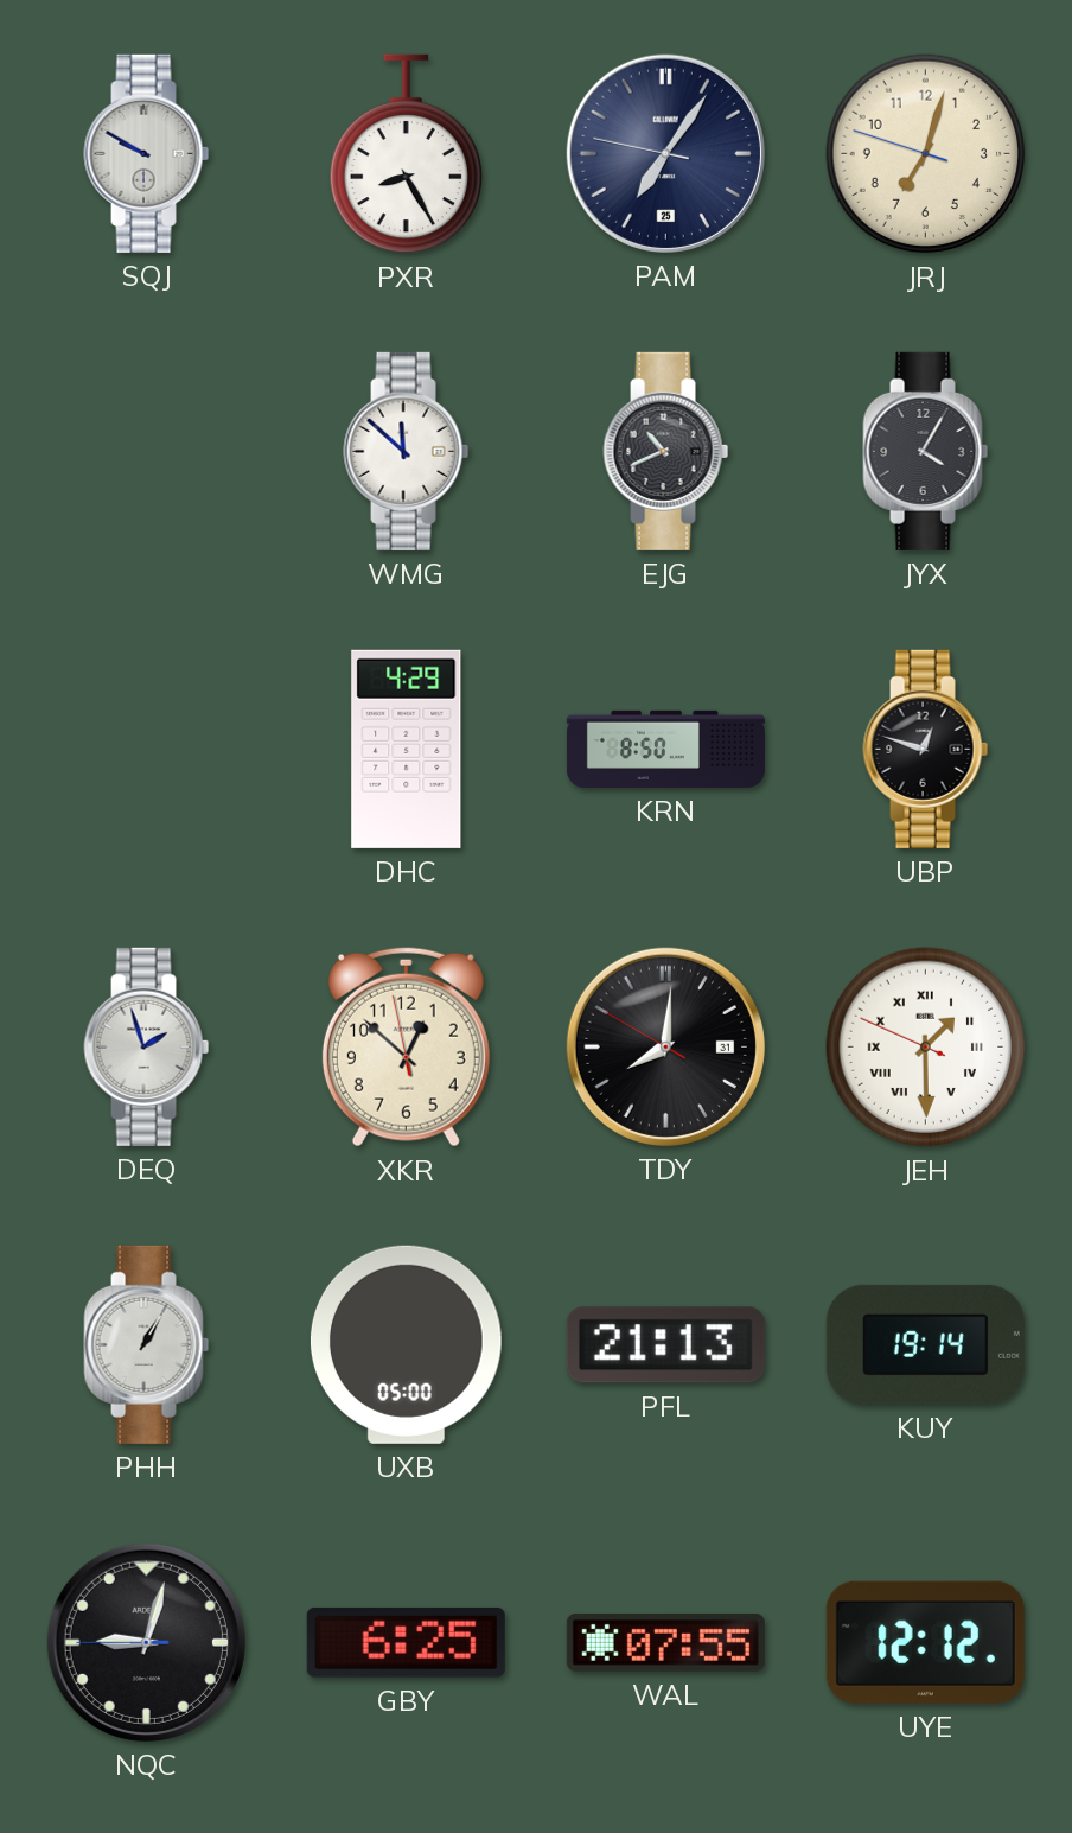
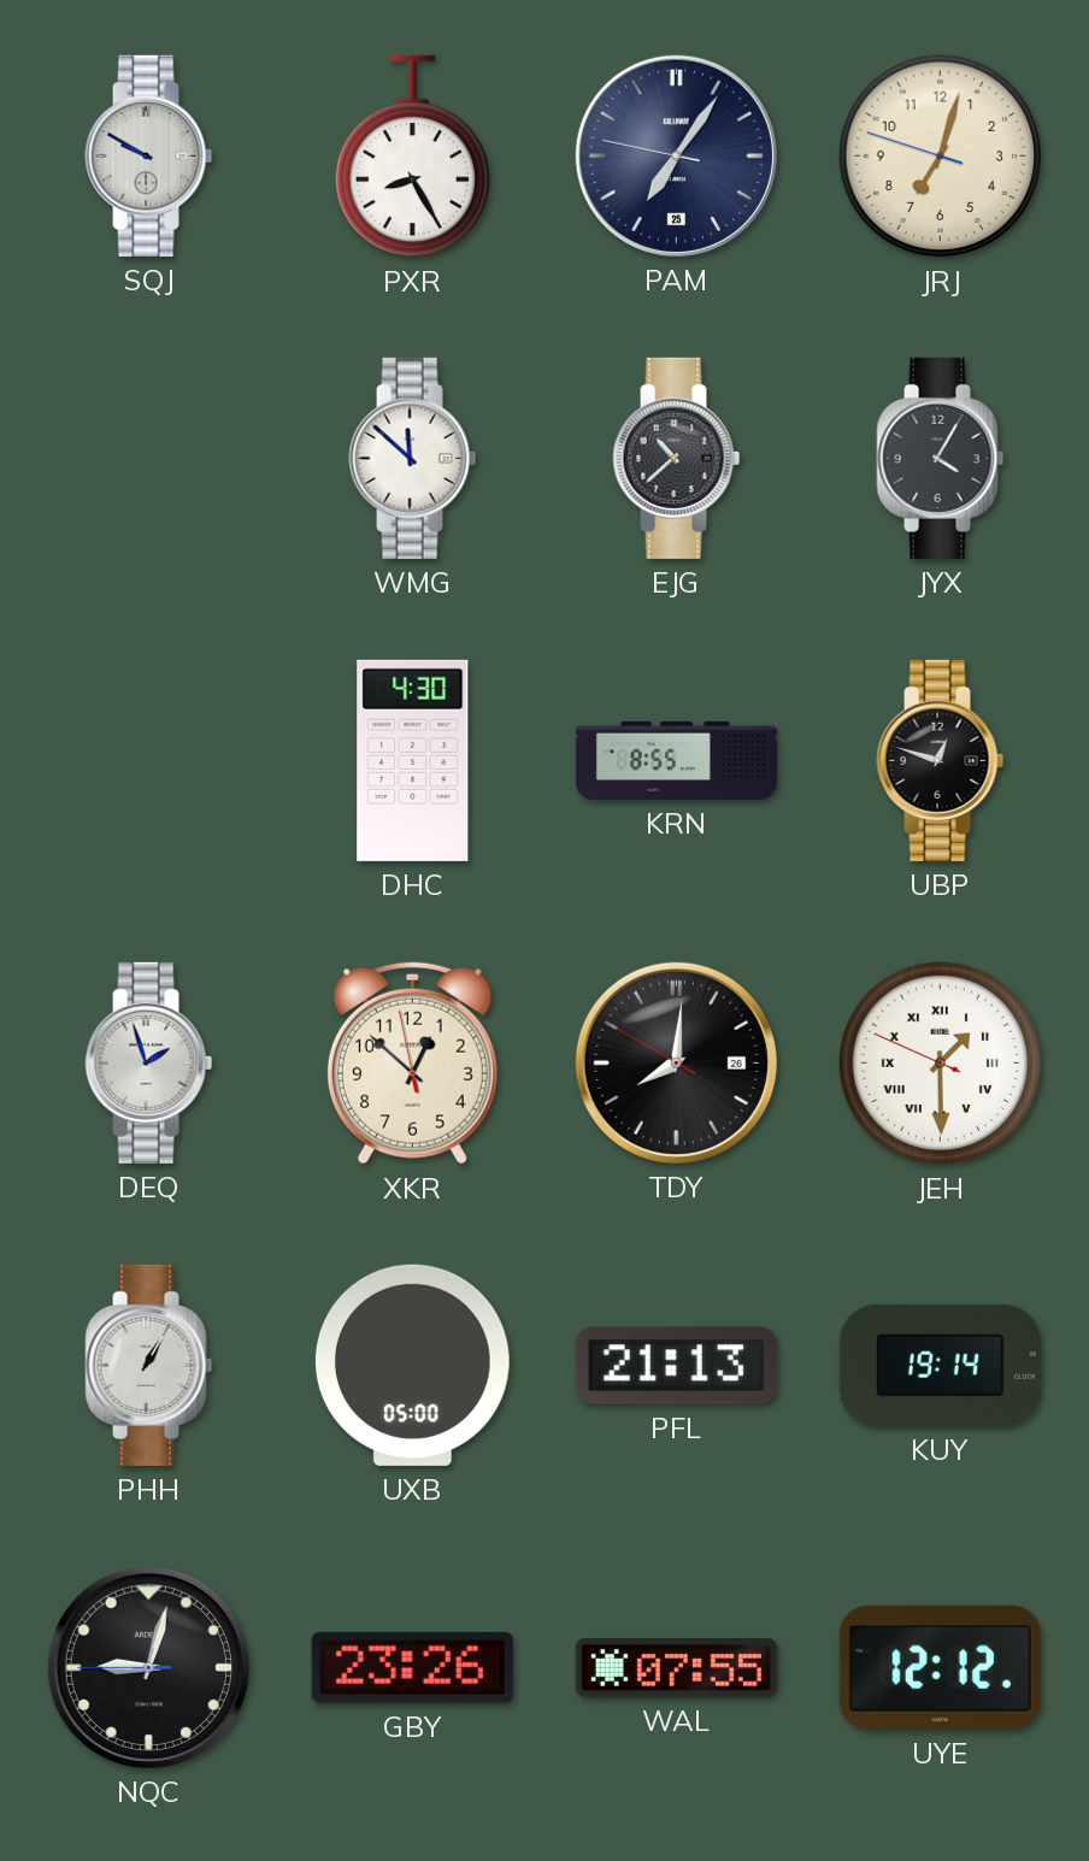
EJG: 10:41 -> 10:38
DHC: 4:29 -> 4:30
KRN: 8:50 -> 8:55
TDY date: 31 -> 26
GBY: 6:25 -> 23:26
